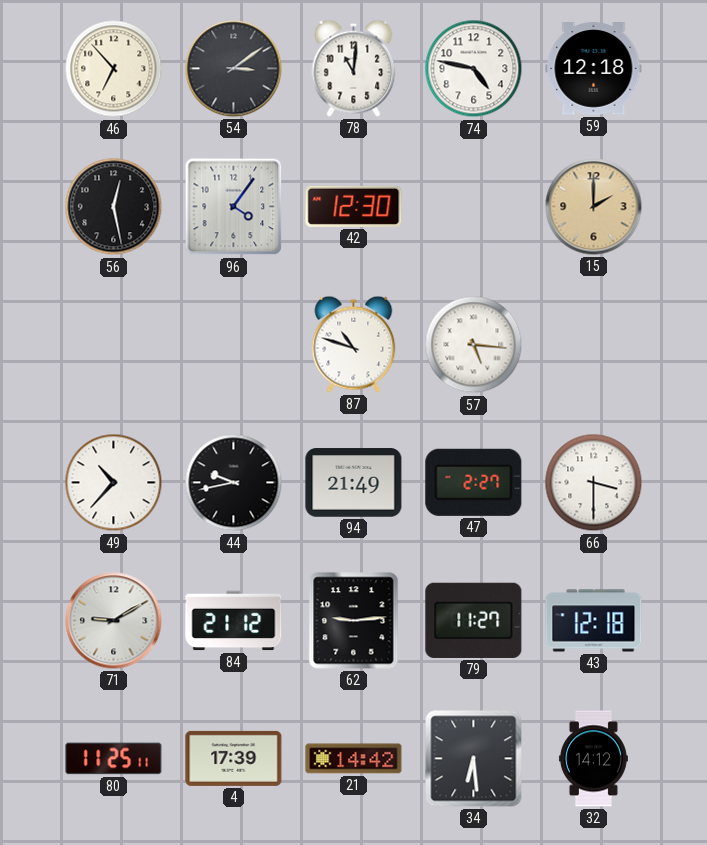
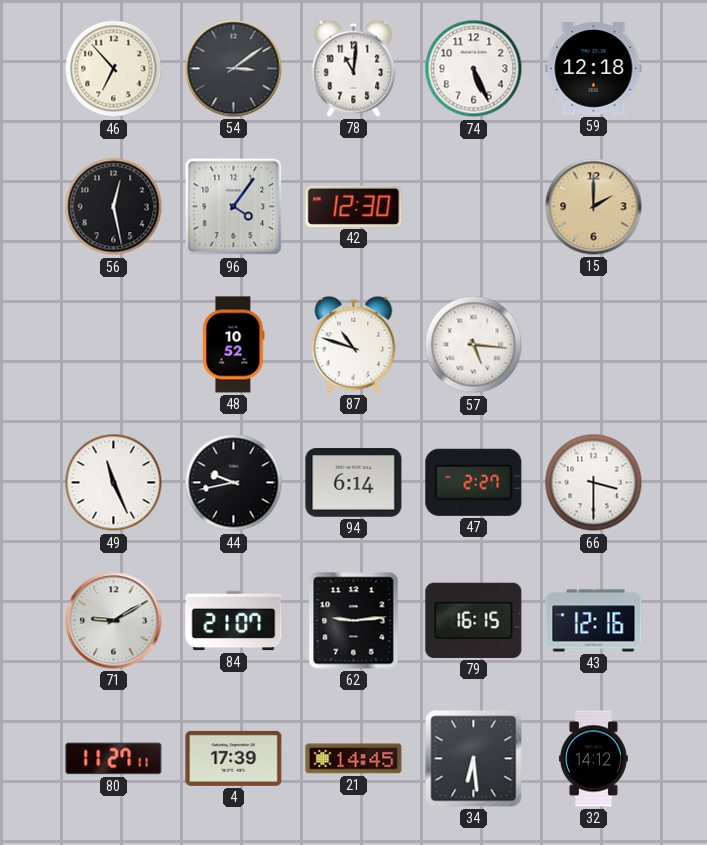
74: 4:47 -> 5:26
48: none -> 10:52
49: 10:37 -> 11:26
94: 21:49 -> 6:14
84: 21:12 -> 21:07
79: 11:27 -> 16:15
43: 12:18 -> 12:16
80: 11:25 -> 11:27
21: 14:42 -> 14:45
